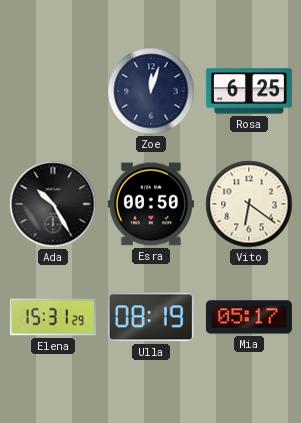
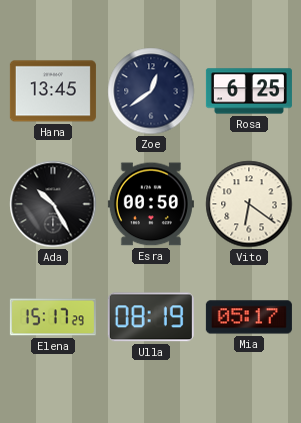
Hana: none -> 13:45
Zoe: 12:03 -> 12:39
Elena: 15:31 -> 15:17
